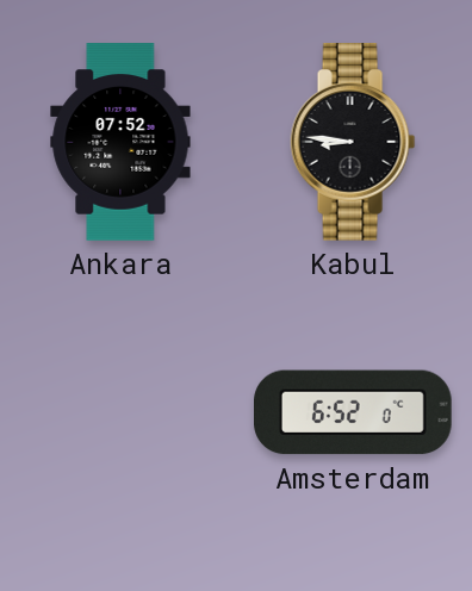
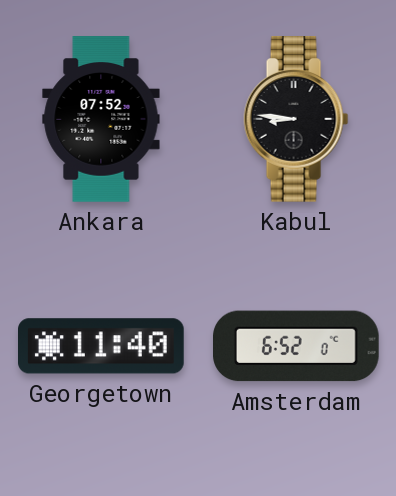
Georgetown: none -> 11:40
